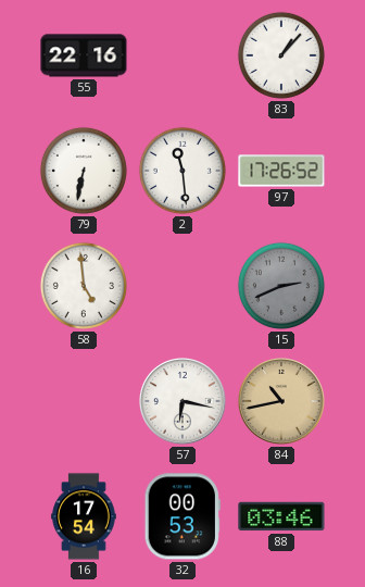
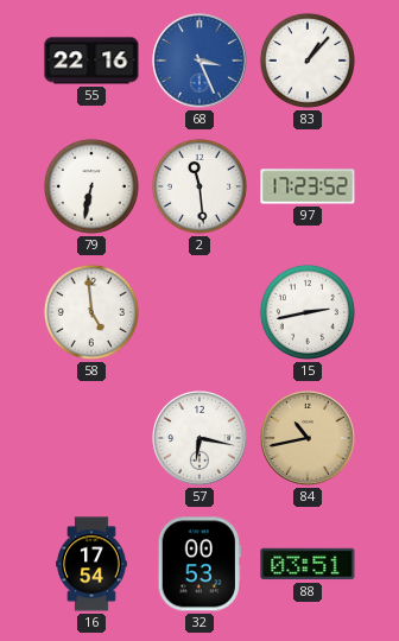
68: none -> 3:26
97: 17:26 -> 17:23
15: 2:41 -> 2:43
15 dial: grey -> white
88: 03:46 -> 03:51
